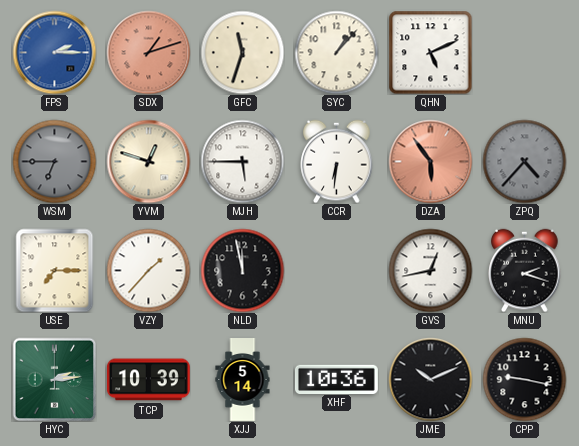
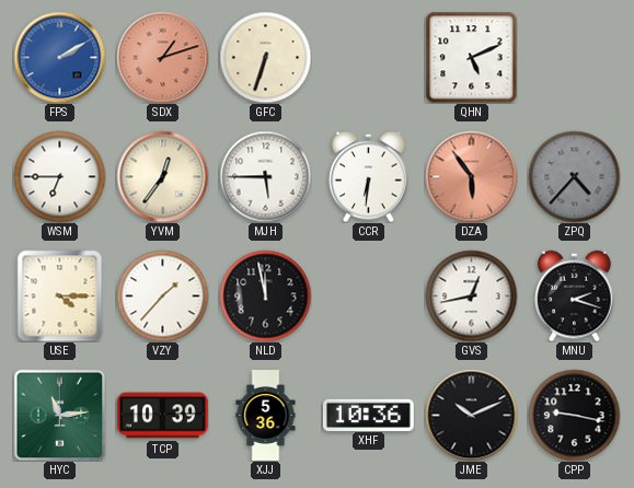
FPS: 2:15 -> 2:10
GFC: 11:33 -> 6:33
SYC: 1:07 -> none
WSM dial: grey -> white
YVM: 12:48 -> 12:36
USE: 7:15 -> 4:15
HYC: 2:14 -> 11:14
XJJ: 5:14 -> 5:36
